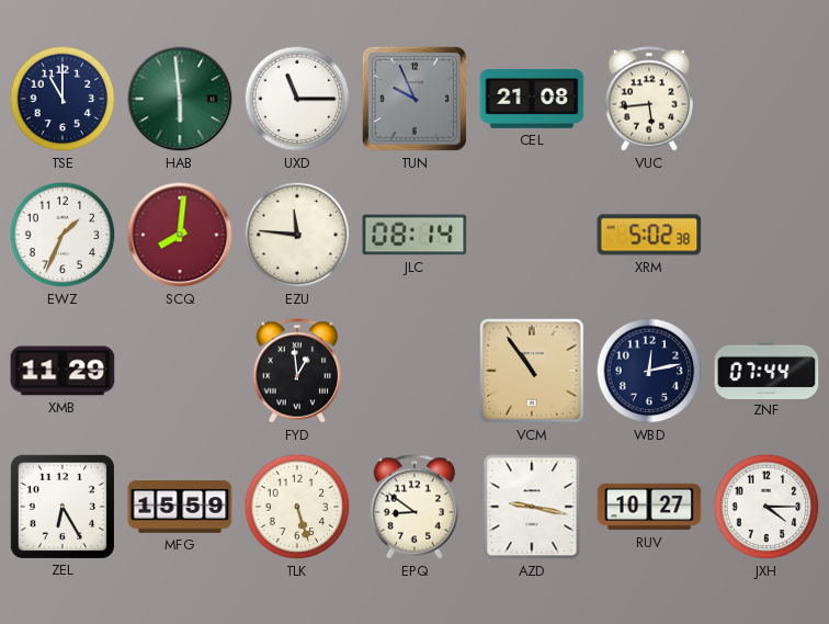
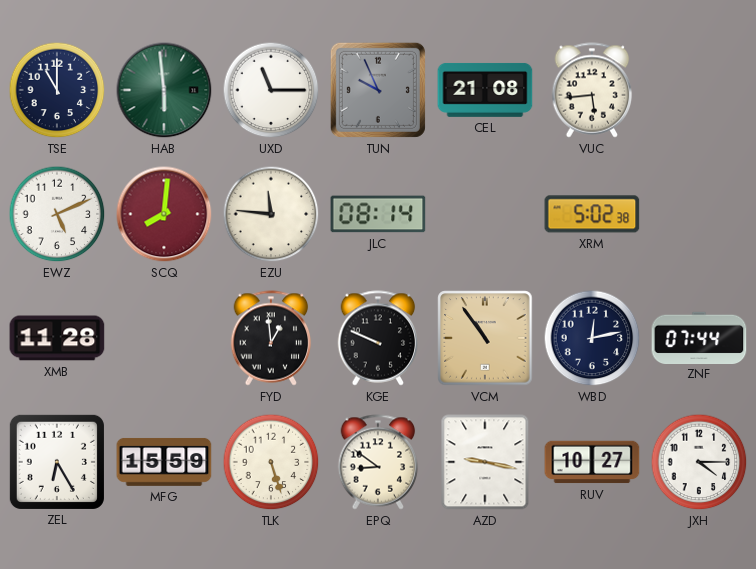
EWZ: 1:34 -> 5:11
XMB: 11:29 -> 11:28
KGE: none -> 9:49
